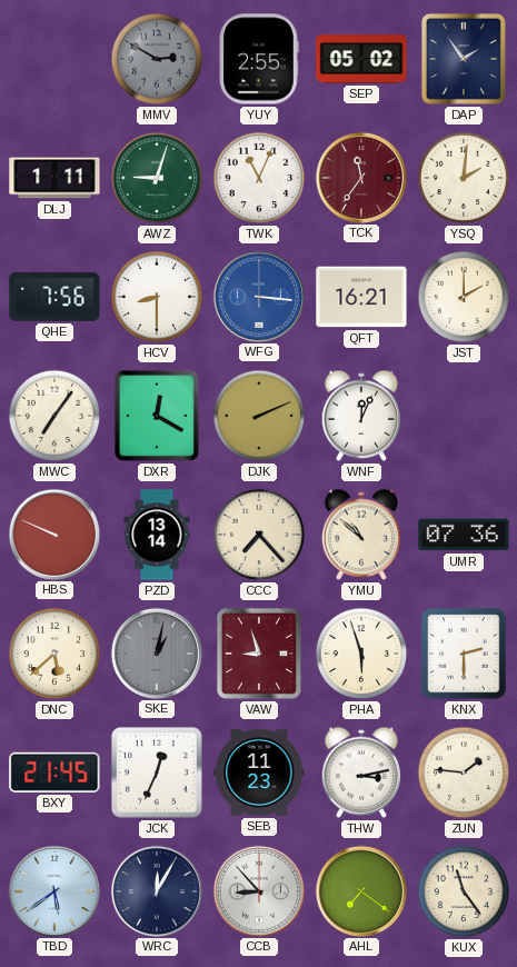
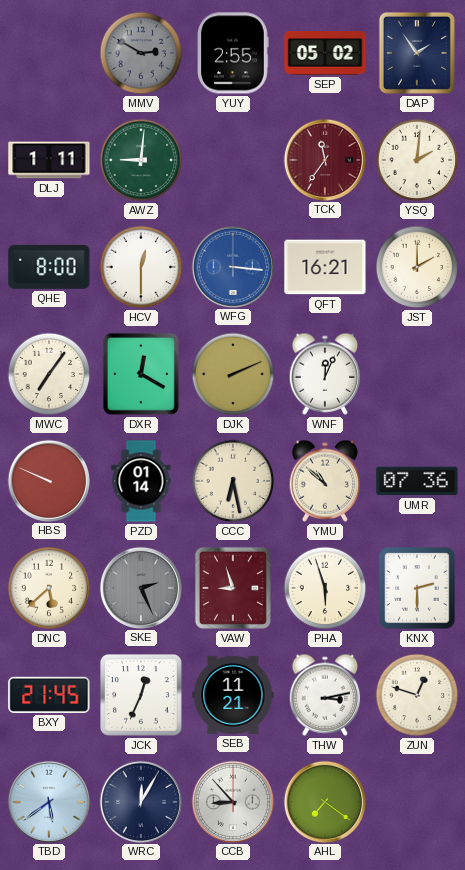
AWZ: 9:03 -> 9:01
TWK: 11:04 -> none
QHE: 7:56 -> 8:00
HCV: 8:30 -> 12:30
PZD: 13:14 -> 01:14
CCC: 7:23 -> 6:28
SKE: 1:02 -> 2:26
SEB: 11:23 -> 11:21
ZUN: 1:46 -> 12:48
KUX: 11:24 -> none
